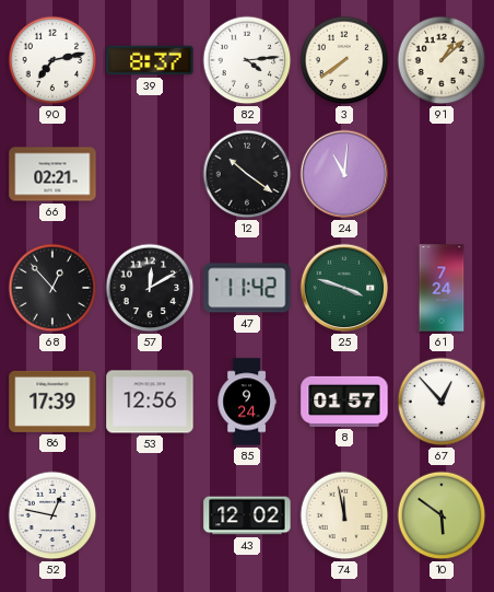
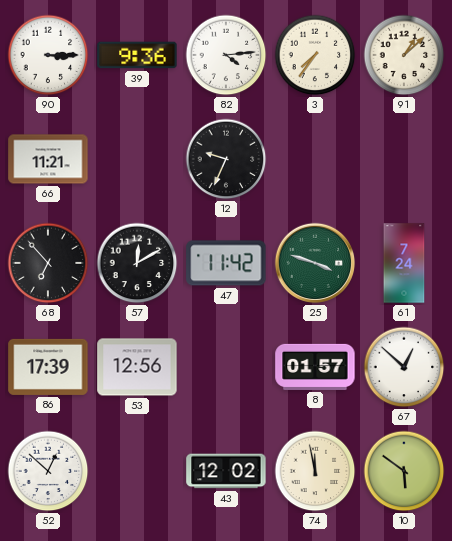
90: 7:13 -> 3:15
39: 8:37 -> 9:36
3: 7:39 -> 7:36
66: 02:21 -> 11:21
12: 10:21 -> 9:34
24: 11:01 -> none
68: 12:53 -> 6:53
85: 9:24 -> none
67: 12:53 -> 12:52
52: 12:47 -> 12:52
